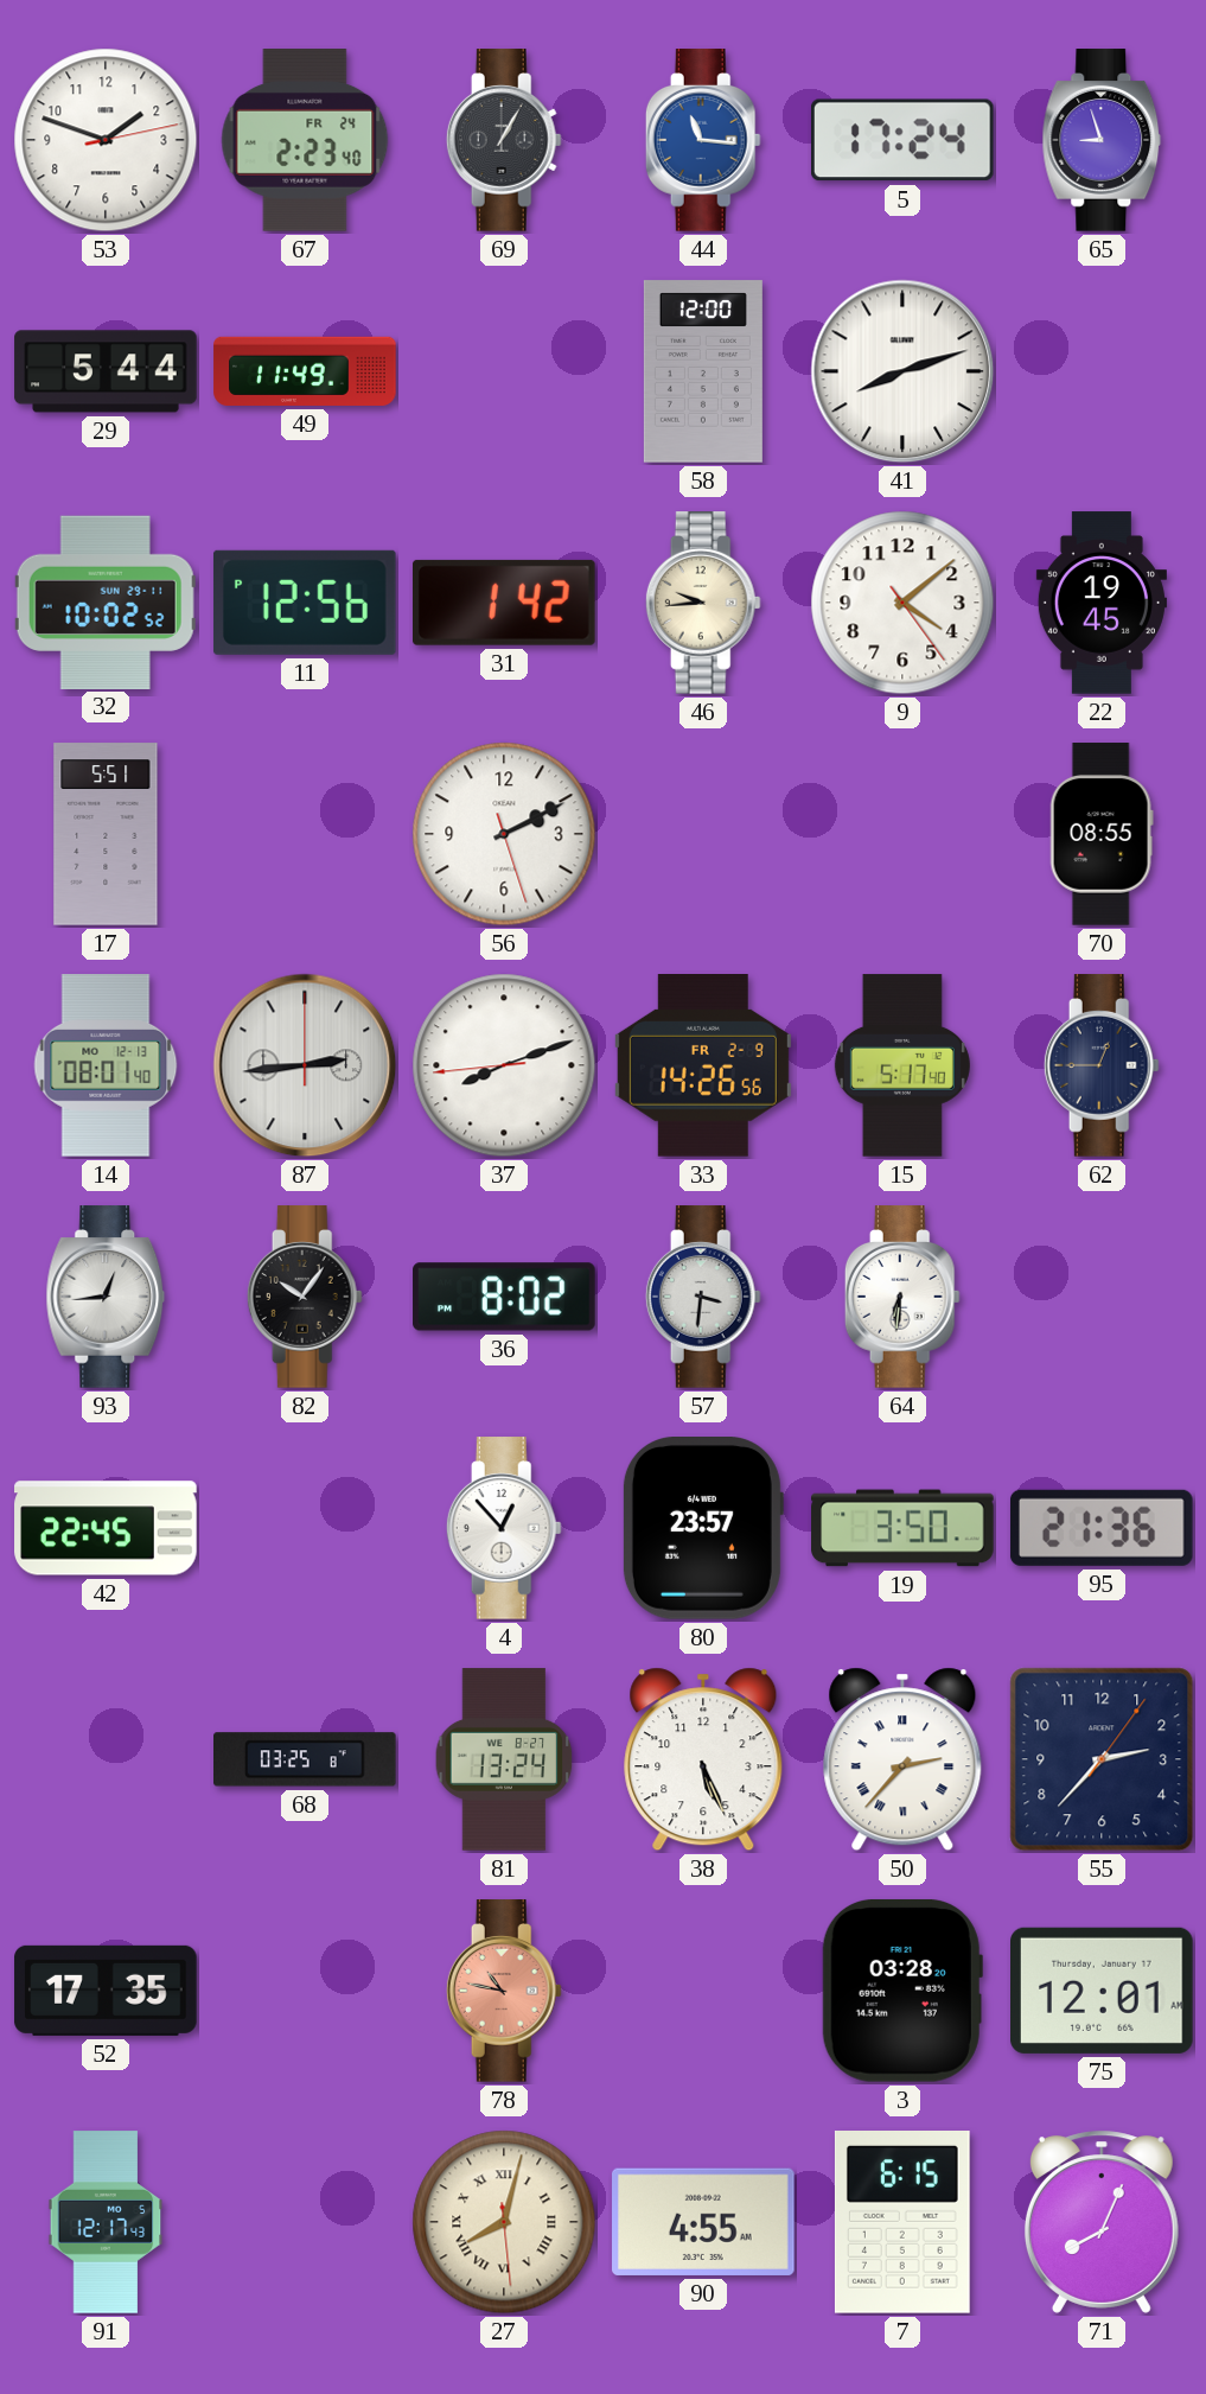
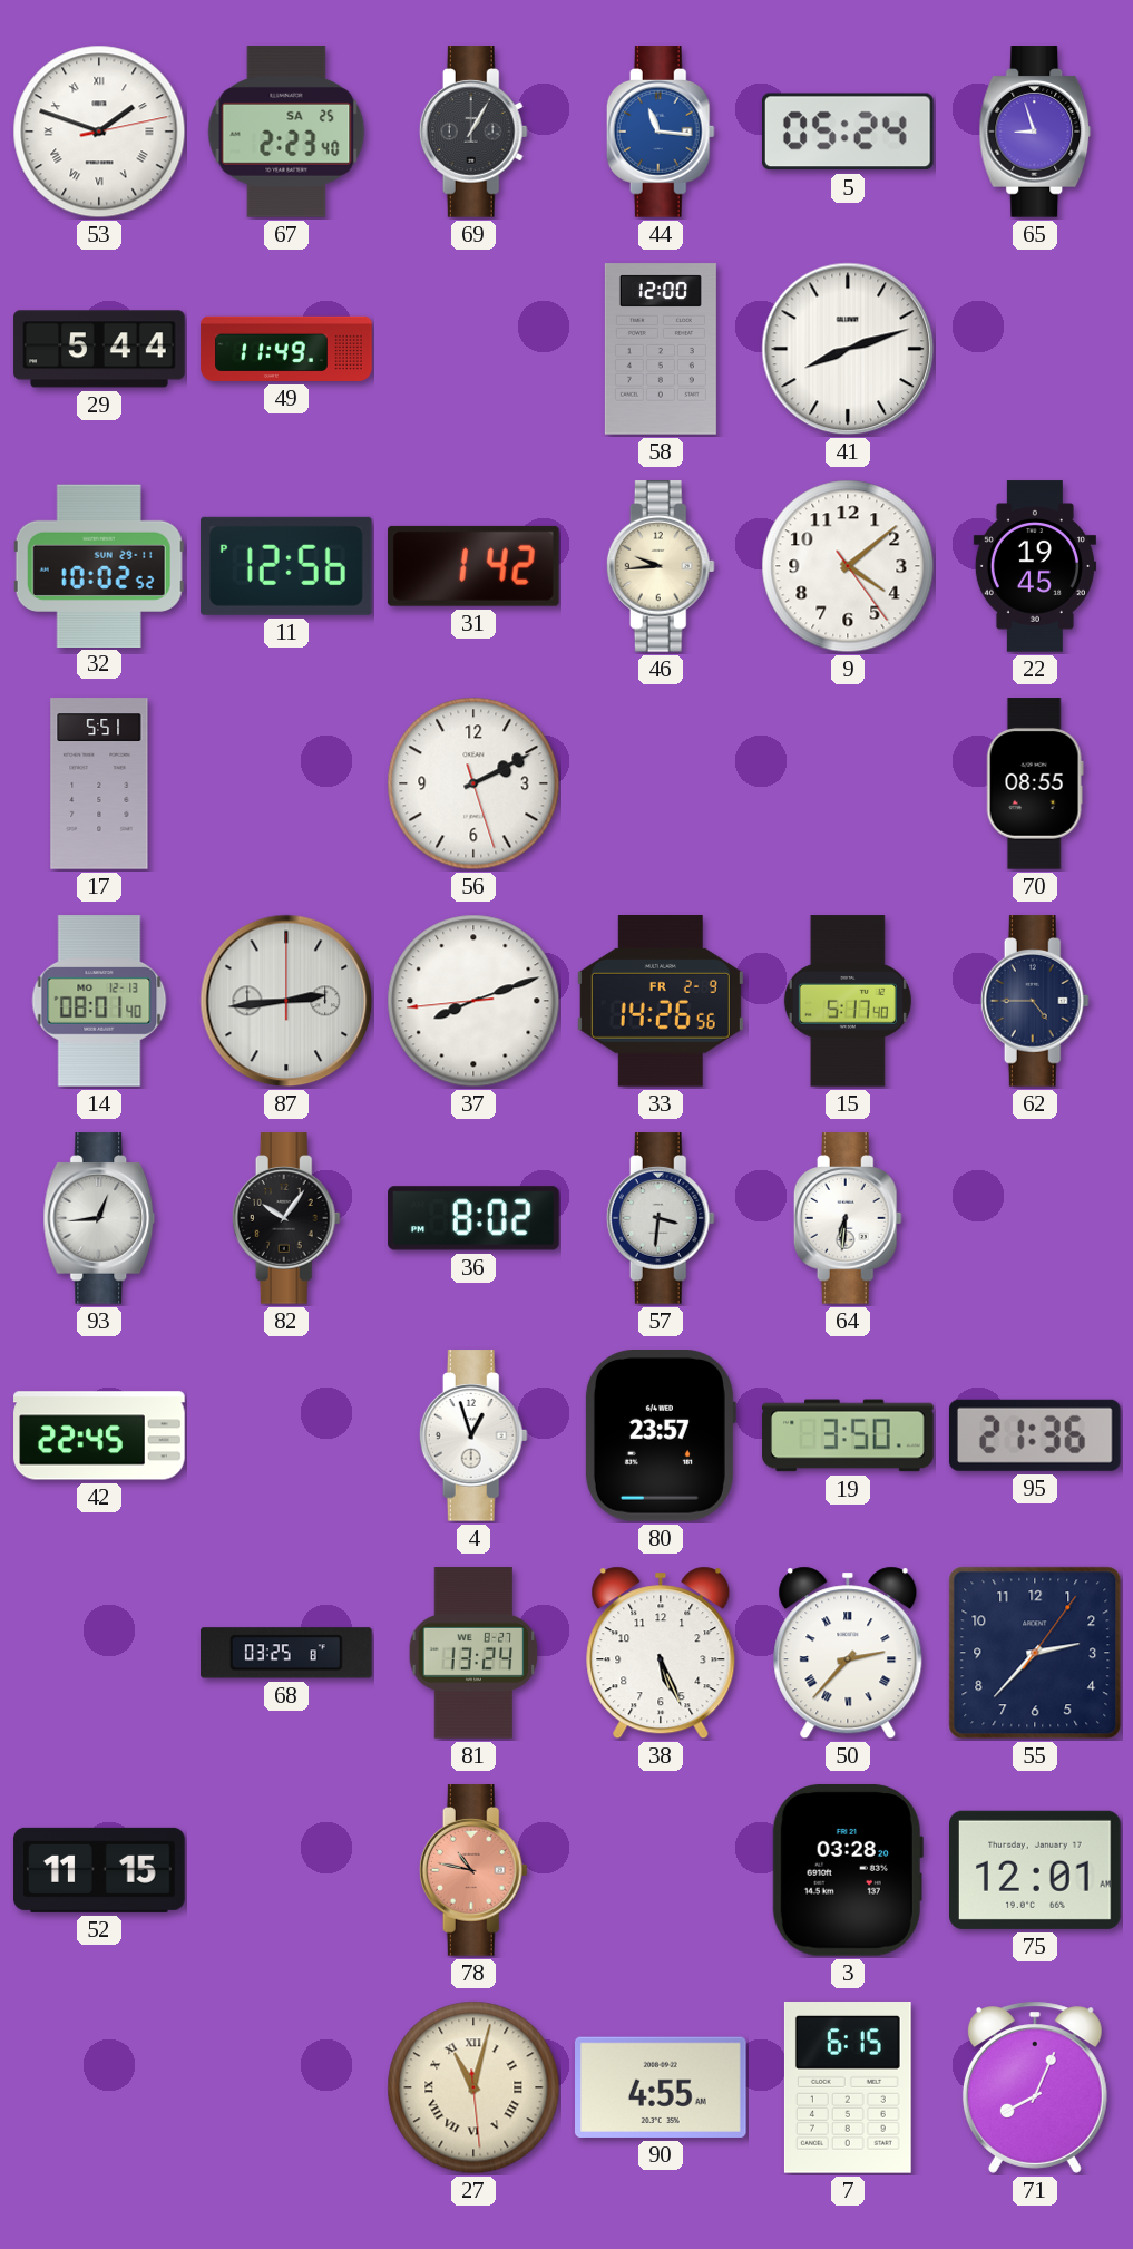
53 numerals: Arabic -> Roman
67 date: FR 24 -> SA 25
5: 17:24 -> 05:24
62: 12:45 -> 4:45
4: 12:53 -> 12:57
52: 17:35 -> 11:15
91: 12:17 -> none
27: 8:02 -> 11:02
